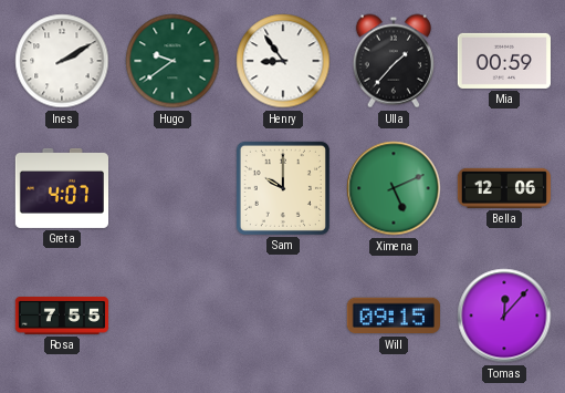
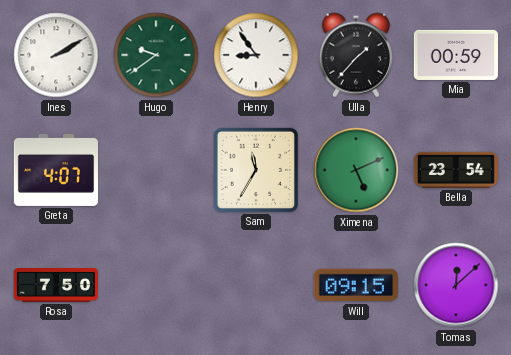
Sam: 10:00 -> 11:35
Bella: 12:06 -> 23:54
Rosa: 7:55 -> 7:50
Tomas: 12:07 -> 12:08
